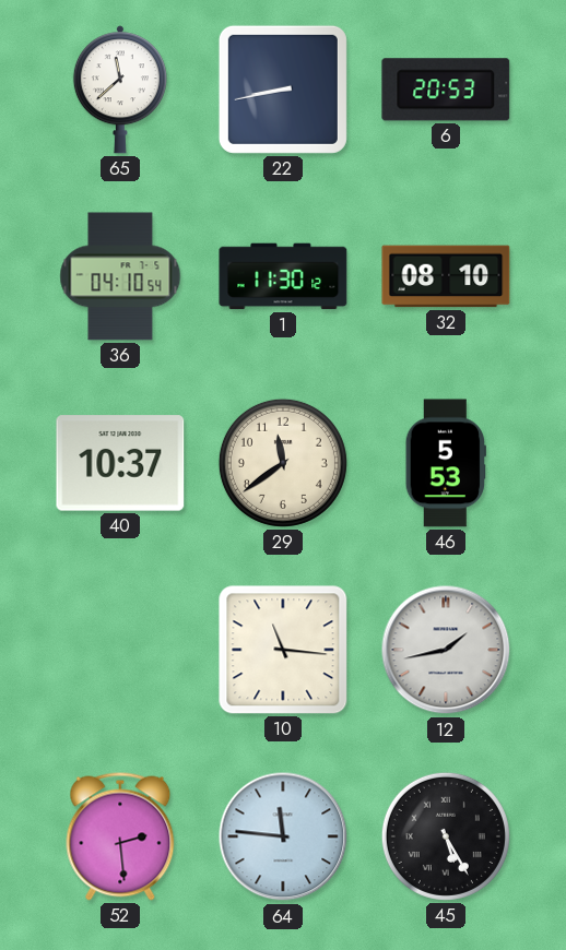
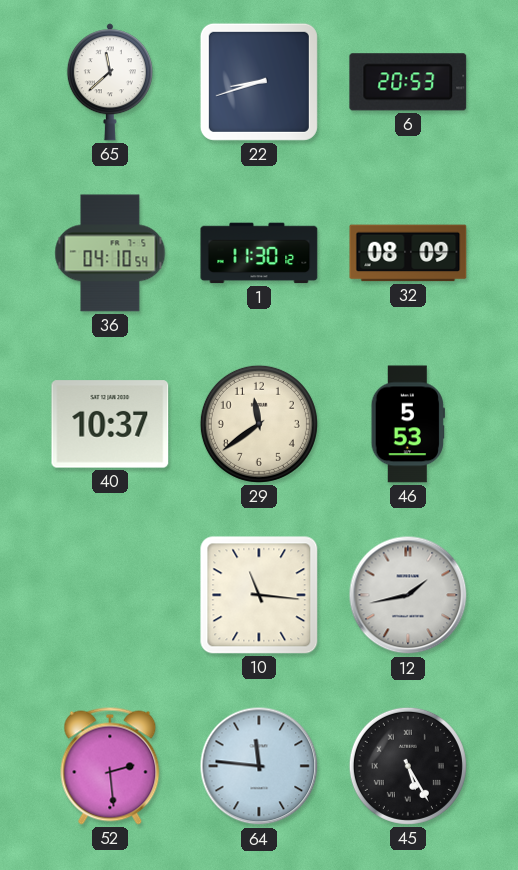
22: 8:43 -> 8:42
32: 08:10 -> 08:09
